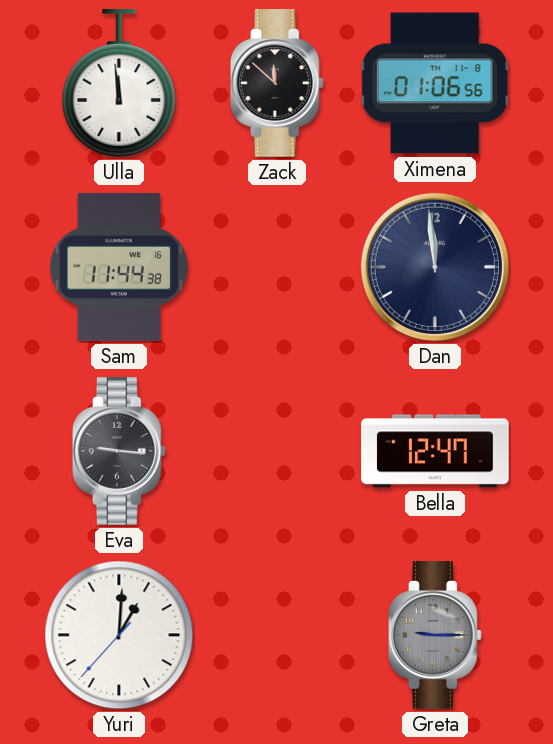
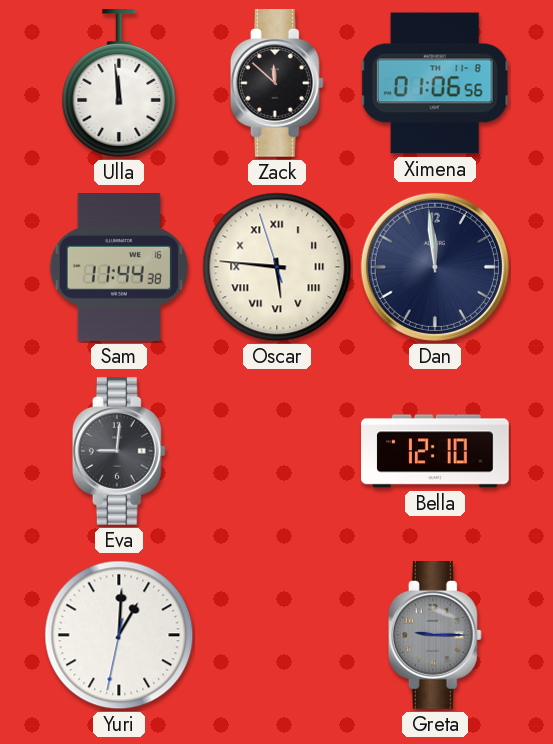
Oscar: none -> 5:45
Eva: 9:16 -> 9:01
Bella: 12:47 -> 12:10
Yuri: 1:00:37 -> 1:00:32
